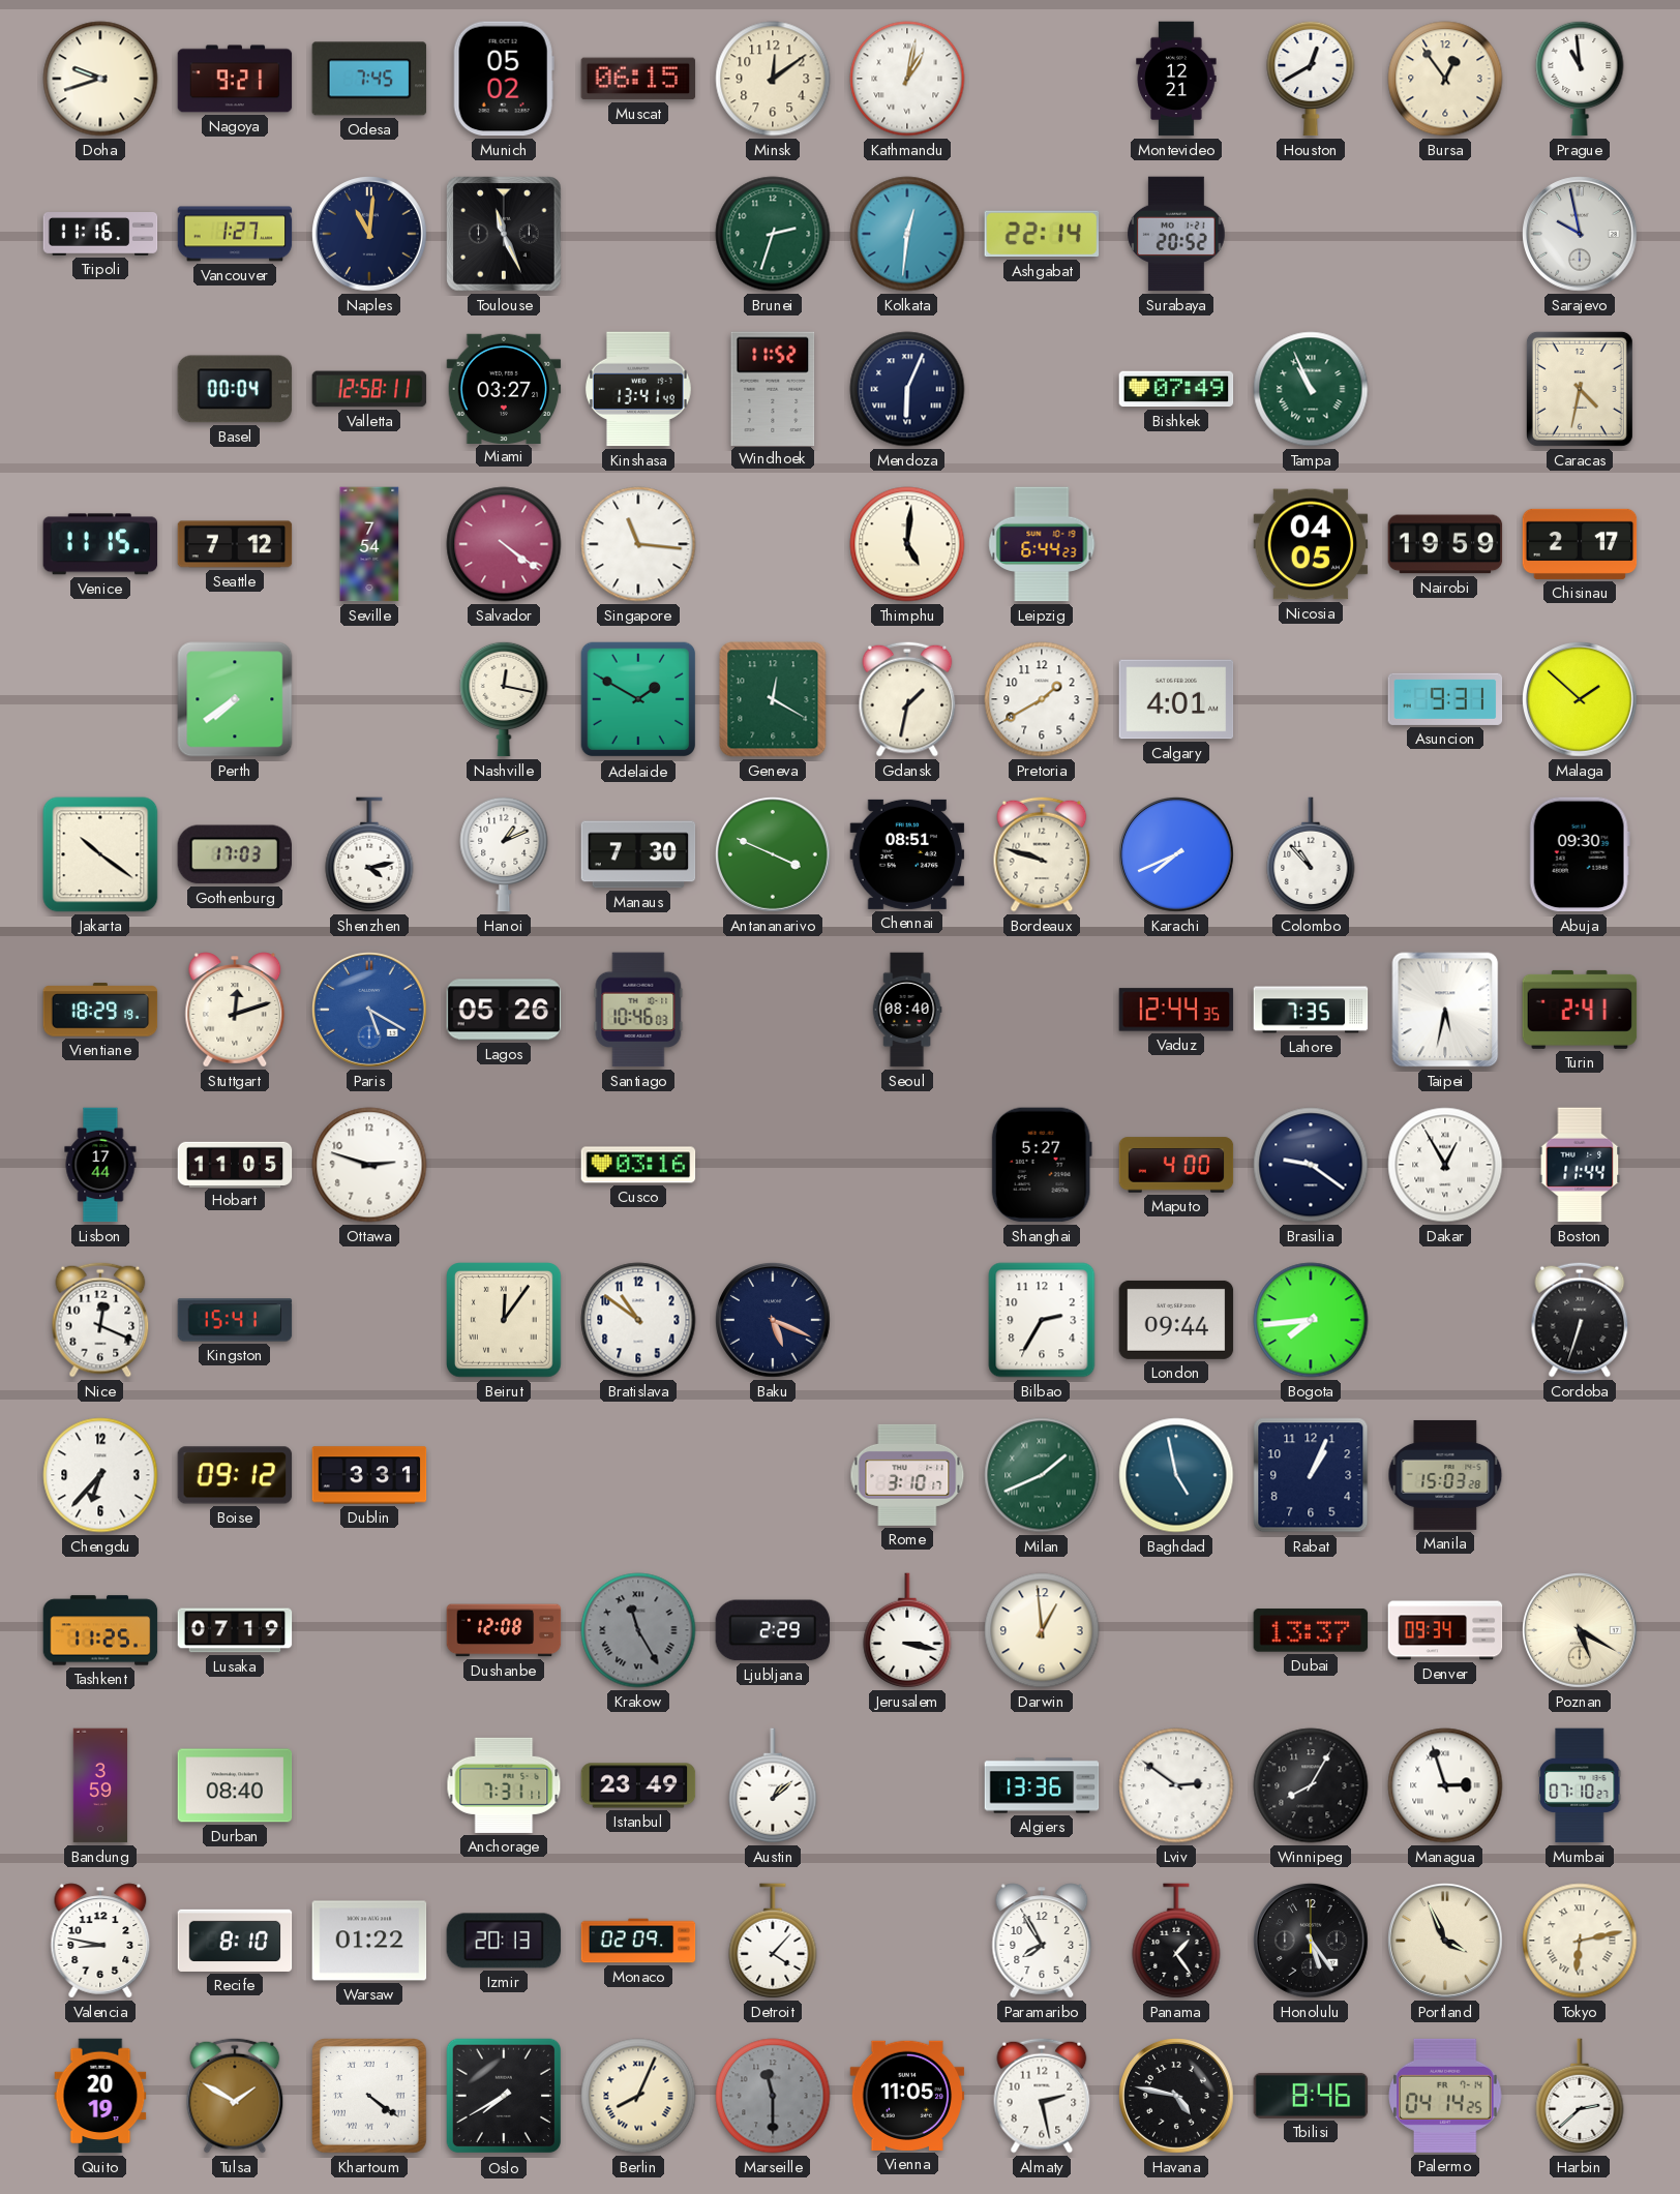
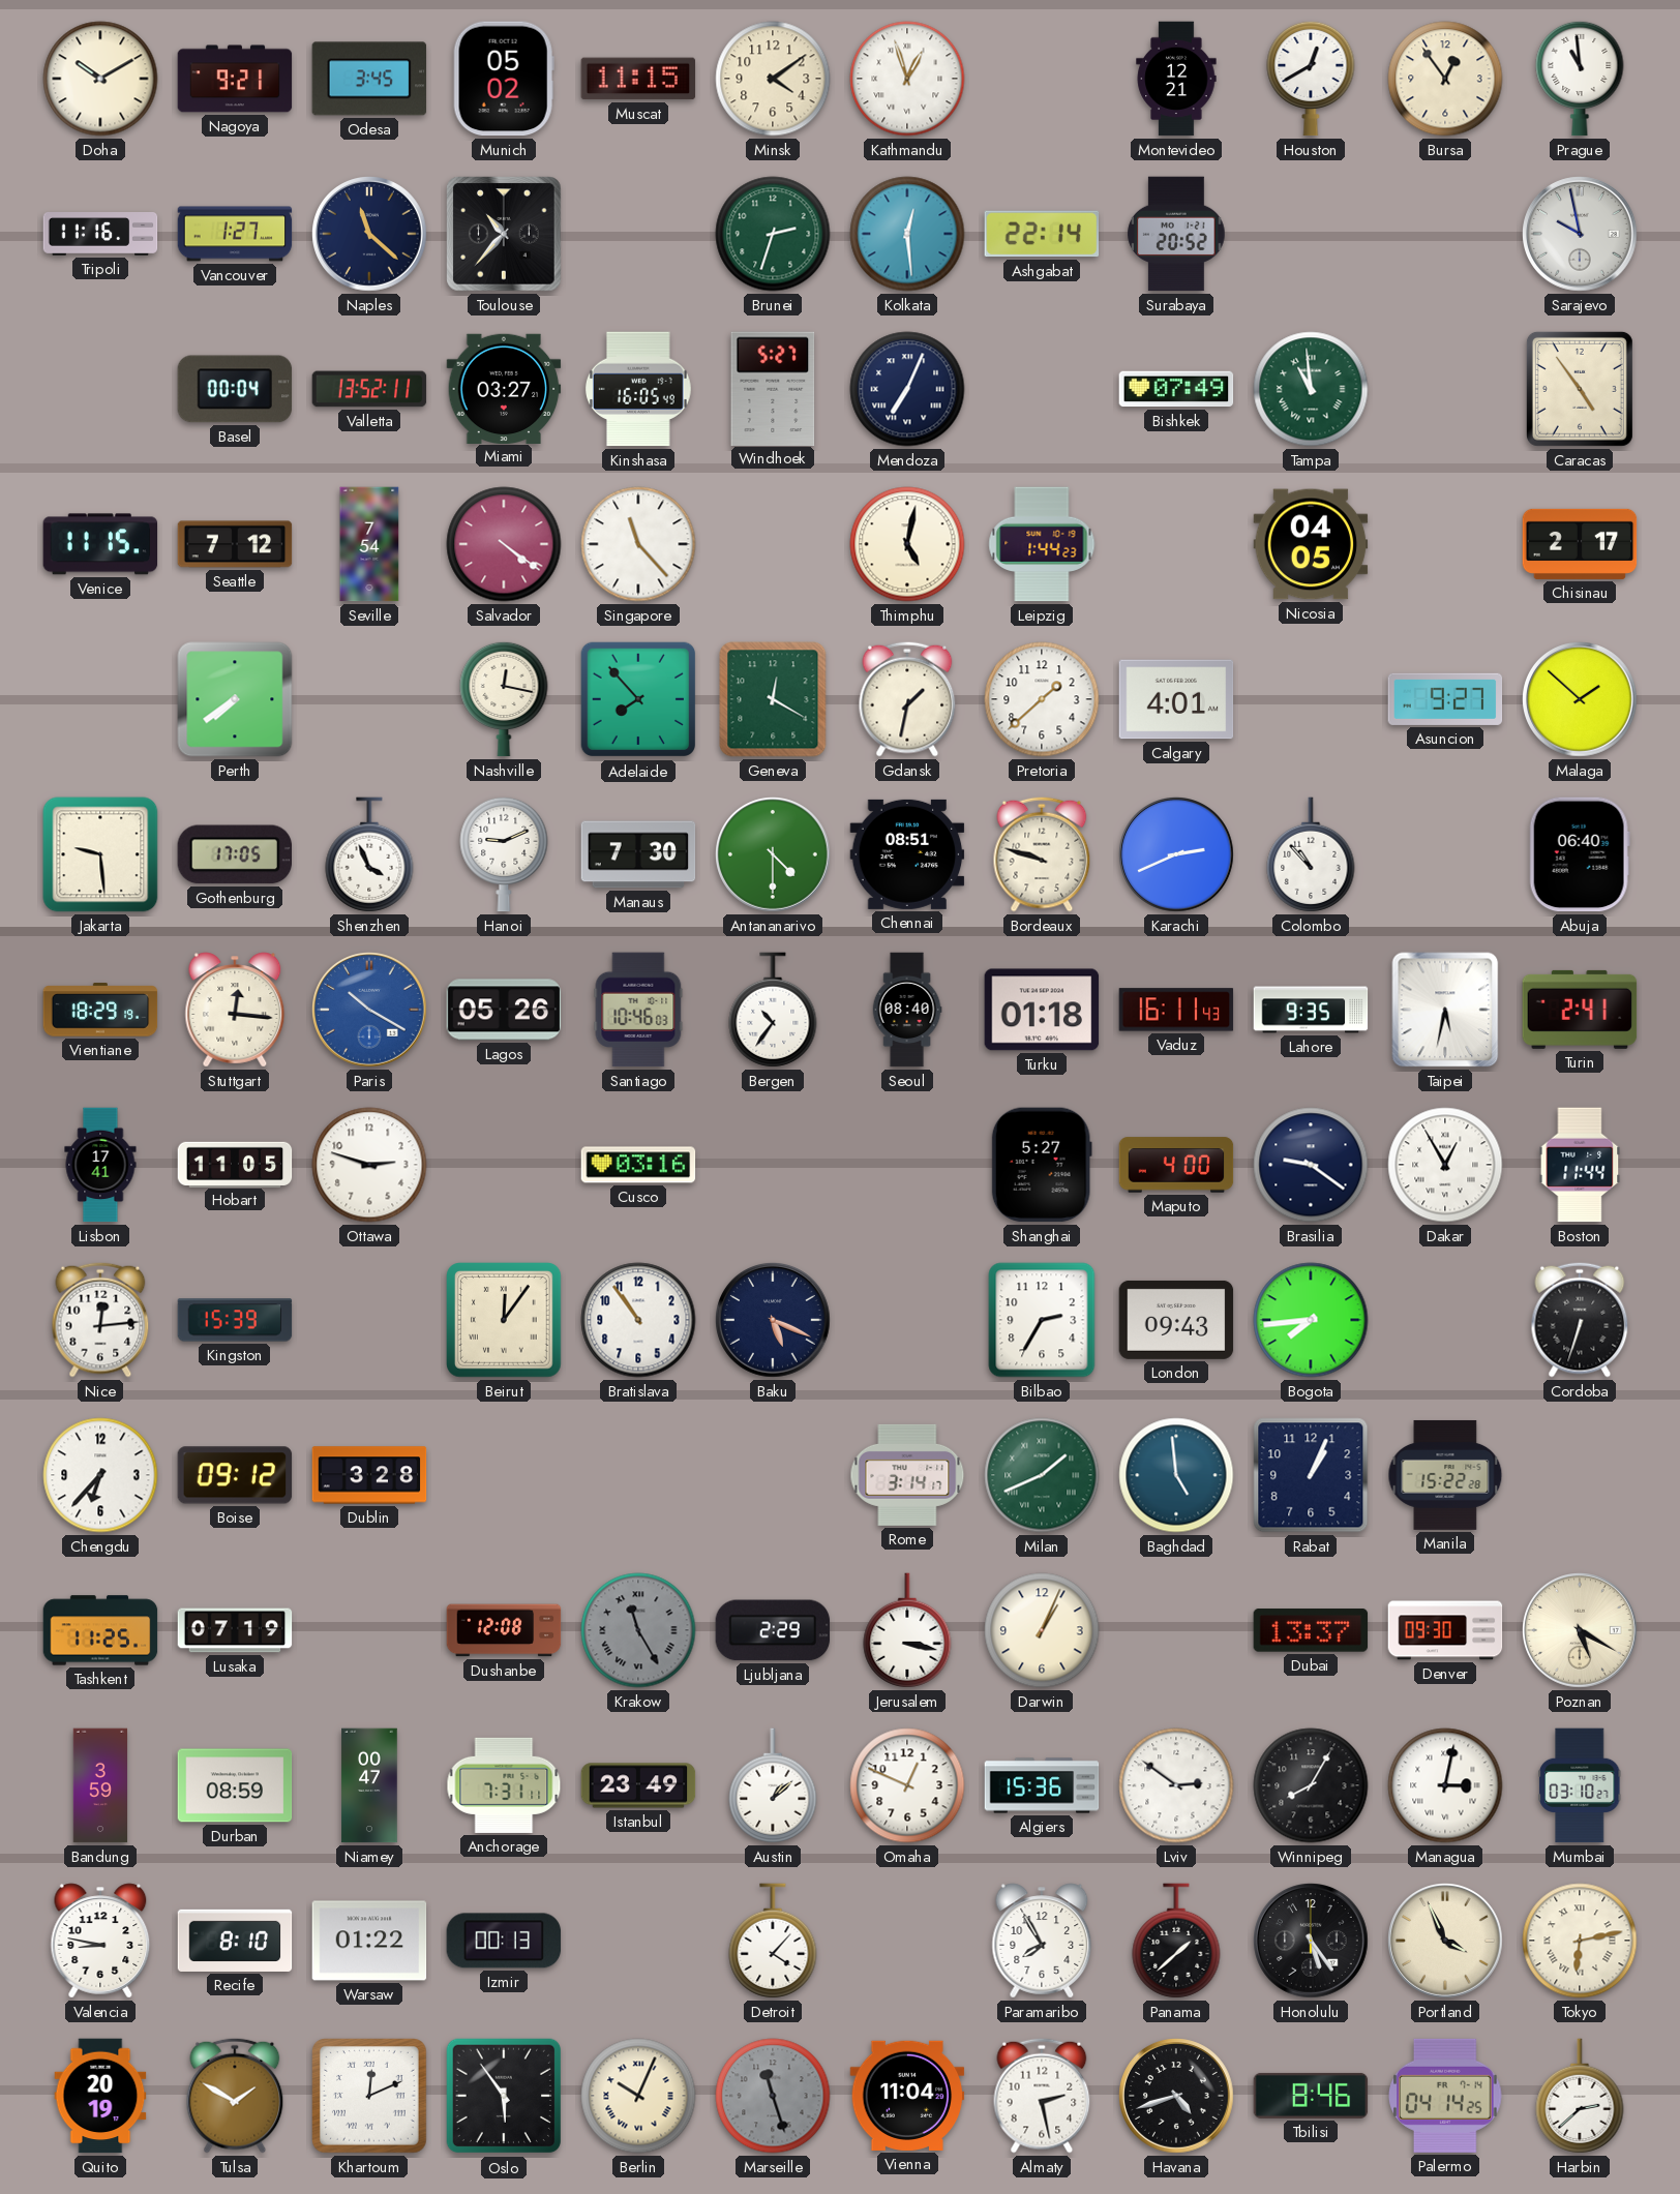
Doha: 9:42 -> 10:10
Odesa: 7:45 -> 3:45
Muscat: 06:15 -> 11:15
Minsk: 12:09 -> 4:09
Kathmandu: 1:02 -> 12:57
Naples: 11:01 -> 11:22
Toulouse: 11:26 -> 10:37
Kolkata: 12:31 -> 12:29
Valletta: 12:58 -> 13:52
Kinshasa: 13:41 -> 16:05
Windhoek: 11:52 -> 5:27
Mendoza: 6:04 -> 7:04
Tampa: 10:56 -> 10:59
Caracas: 4:32 -> 4:54
Singapore: 11:16 -> 11:23
Thimphu: 5:01 -> 5:02
Leipzig: 6:44 -> 1:44
Nairobi: 19:59 -> none
Adelaide: 1:50 -> 7:53
Pretoria: 1:40 -> 1:38
Asuncion: 9:31 -> 9:27
Jakarta: 10:21 -> 9:29
Gothenburg: 17:03 -> 17:05
Shenzhen: 4:13 -> 3:56
Hanoi: 1:11 -> 9:11
Antananarivo: 3:49 -> 4:30
Karachi: 7:41 -> 2:41
Abuja: 09:30 -> 06:40
Stuttgart: 12:12 -> 12:16
Paris: 5:20 -> 10:20
Bergen: none -> 10:36
Turku: none -> 01:18
Vaduz: 12:44 -> 16:11
Lahore: 7:35 -> 9:35
Lisbon: 17:44 -> 17:41
Nice: 12:19 -> 12:14
Kingston: 15:41 -> 15:39
Bratislava: 10:51 -> 10:54
London: 09:44 -> 09:43
Dublin: 3:31 -> 3:28
Rome: 3:10 -> 3:14
Baghdad: 4:58 -> 4:59
Manila: 15:03 -> 15:22
Darwin: 12:59 -> 1:04
Denver: 09:34 -> 09:30
Durban: 08:40 -> 08:59
Niamey: none -> 00:47
Omaha: none -> 12:49
Algiers: 13:36 -> 15:36
Managua: 2:57 -> 3:02
Mumbai: 07:10 -> 03:10
Izmir: 20:13 -> 00:13
Monaco: 02:09 -> none
Panama: 1:24 -> 1:38
Khartoum: 4:21 -> 12:11
Oslo: 7:40 -> 5:54
Berlin: 8:04 -> 10:04
Marseille: 11:30 -> 11:27
Vienna: 11:05 -> 11:04
Havana: 4:47 -> 4:42
